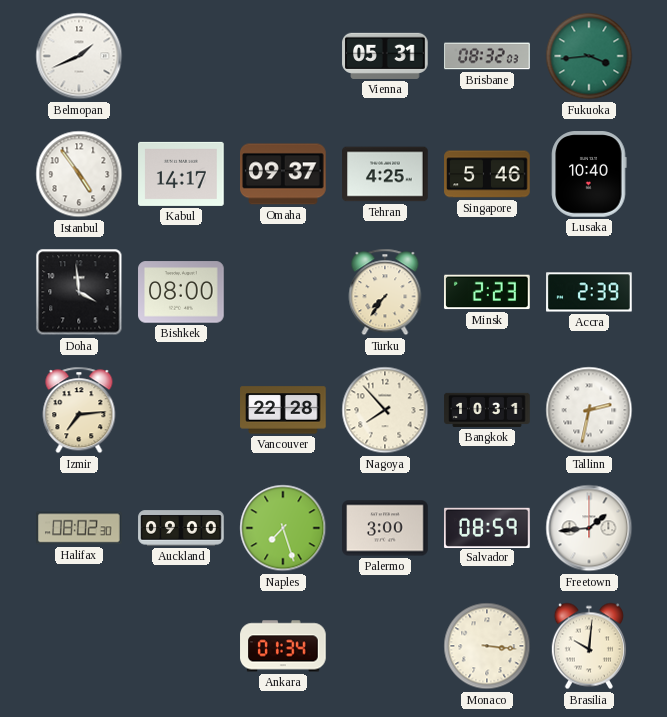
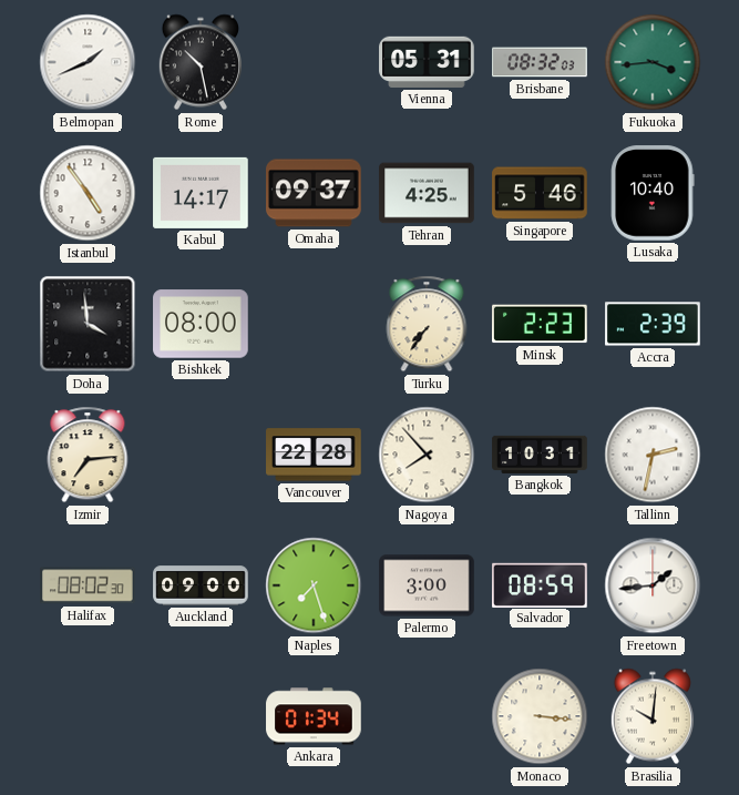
Rome: none -> 10:28
